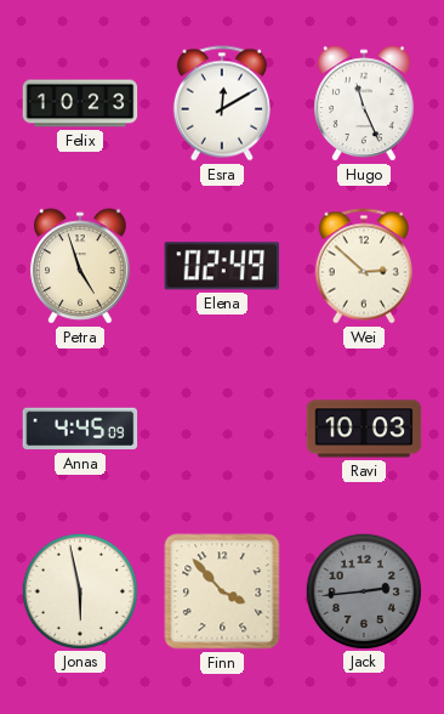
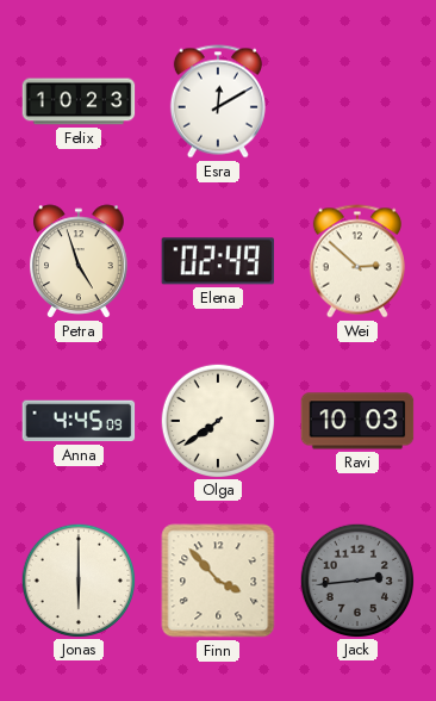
Hugo: 11:26 -> none
Olga: none -> 7:39
Jonas: 5:58 -> 6:00
